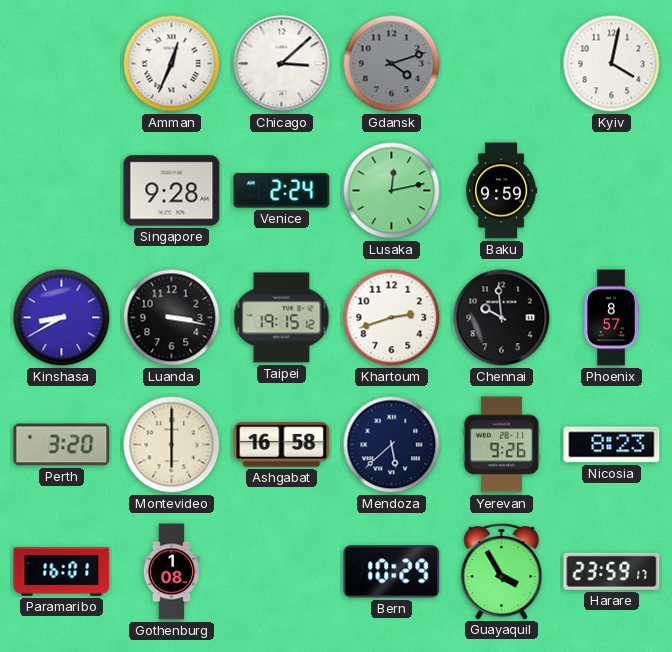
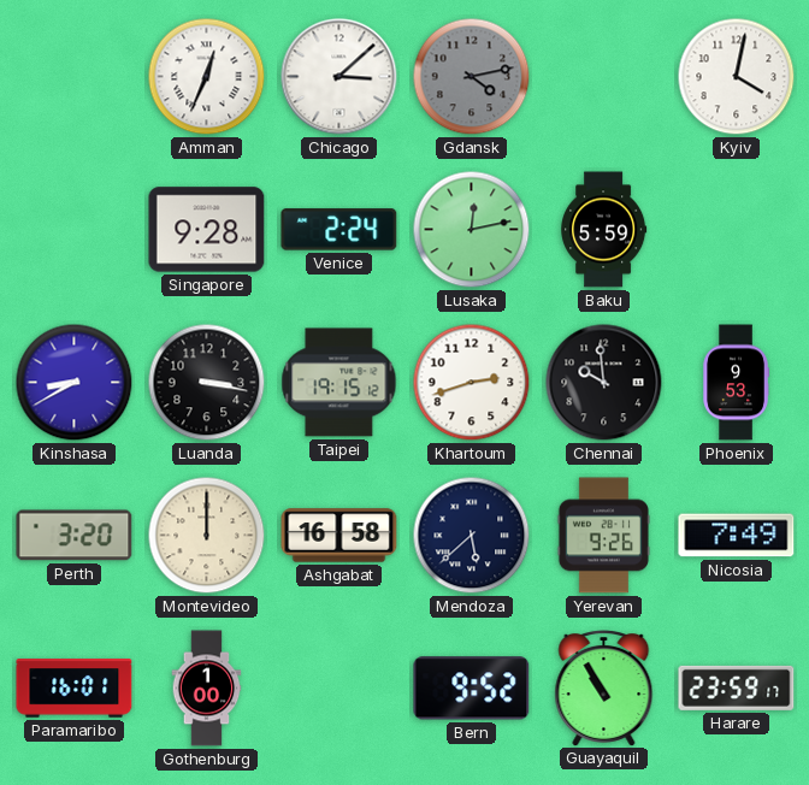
Gdansk: 4:12 -> 4:13
Baku: 9:59 -> 5:59
Phoenix: 8:57 -> 9:53
Montevideo: 6:00 -> 12:00
Nicosia: 8:23 -> 7:49
Gothenburg: 1:08 -> 1:00
Bern: 10:29 -> 9:52
Guayaquil: 3:55 -> 10:55
